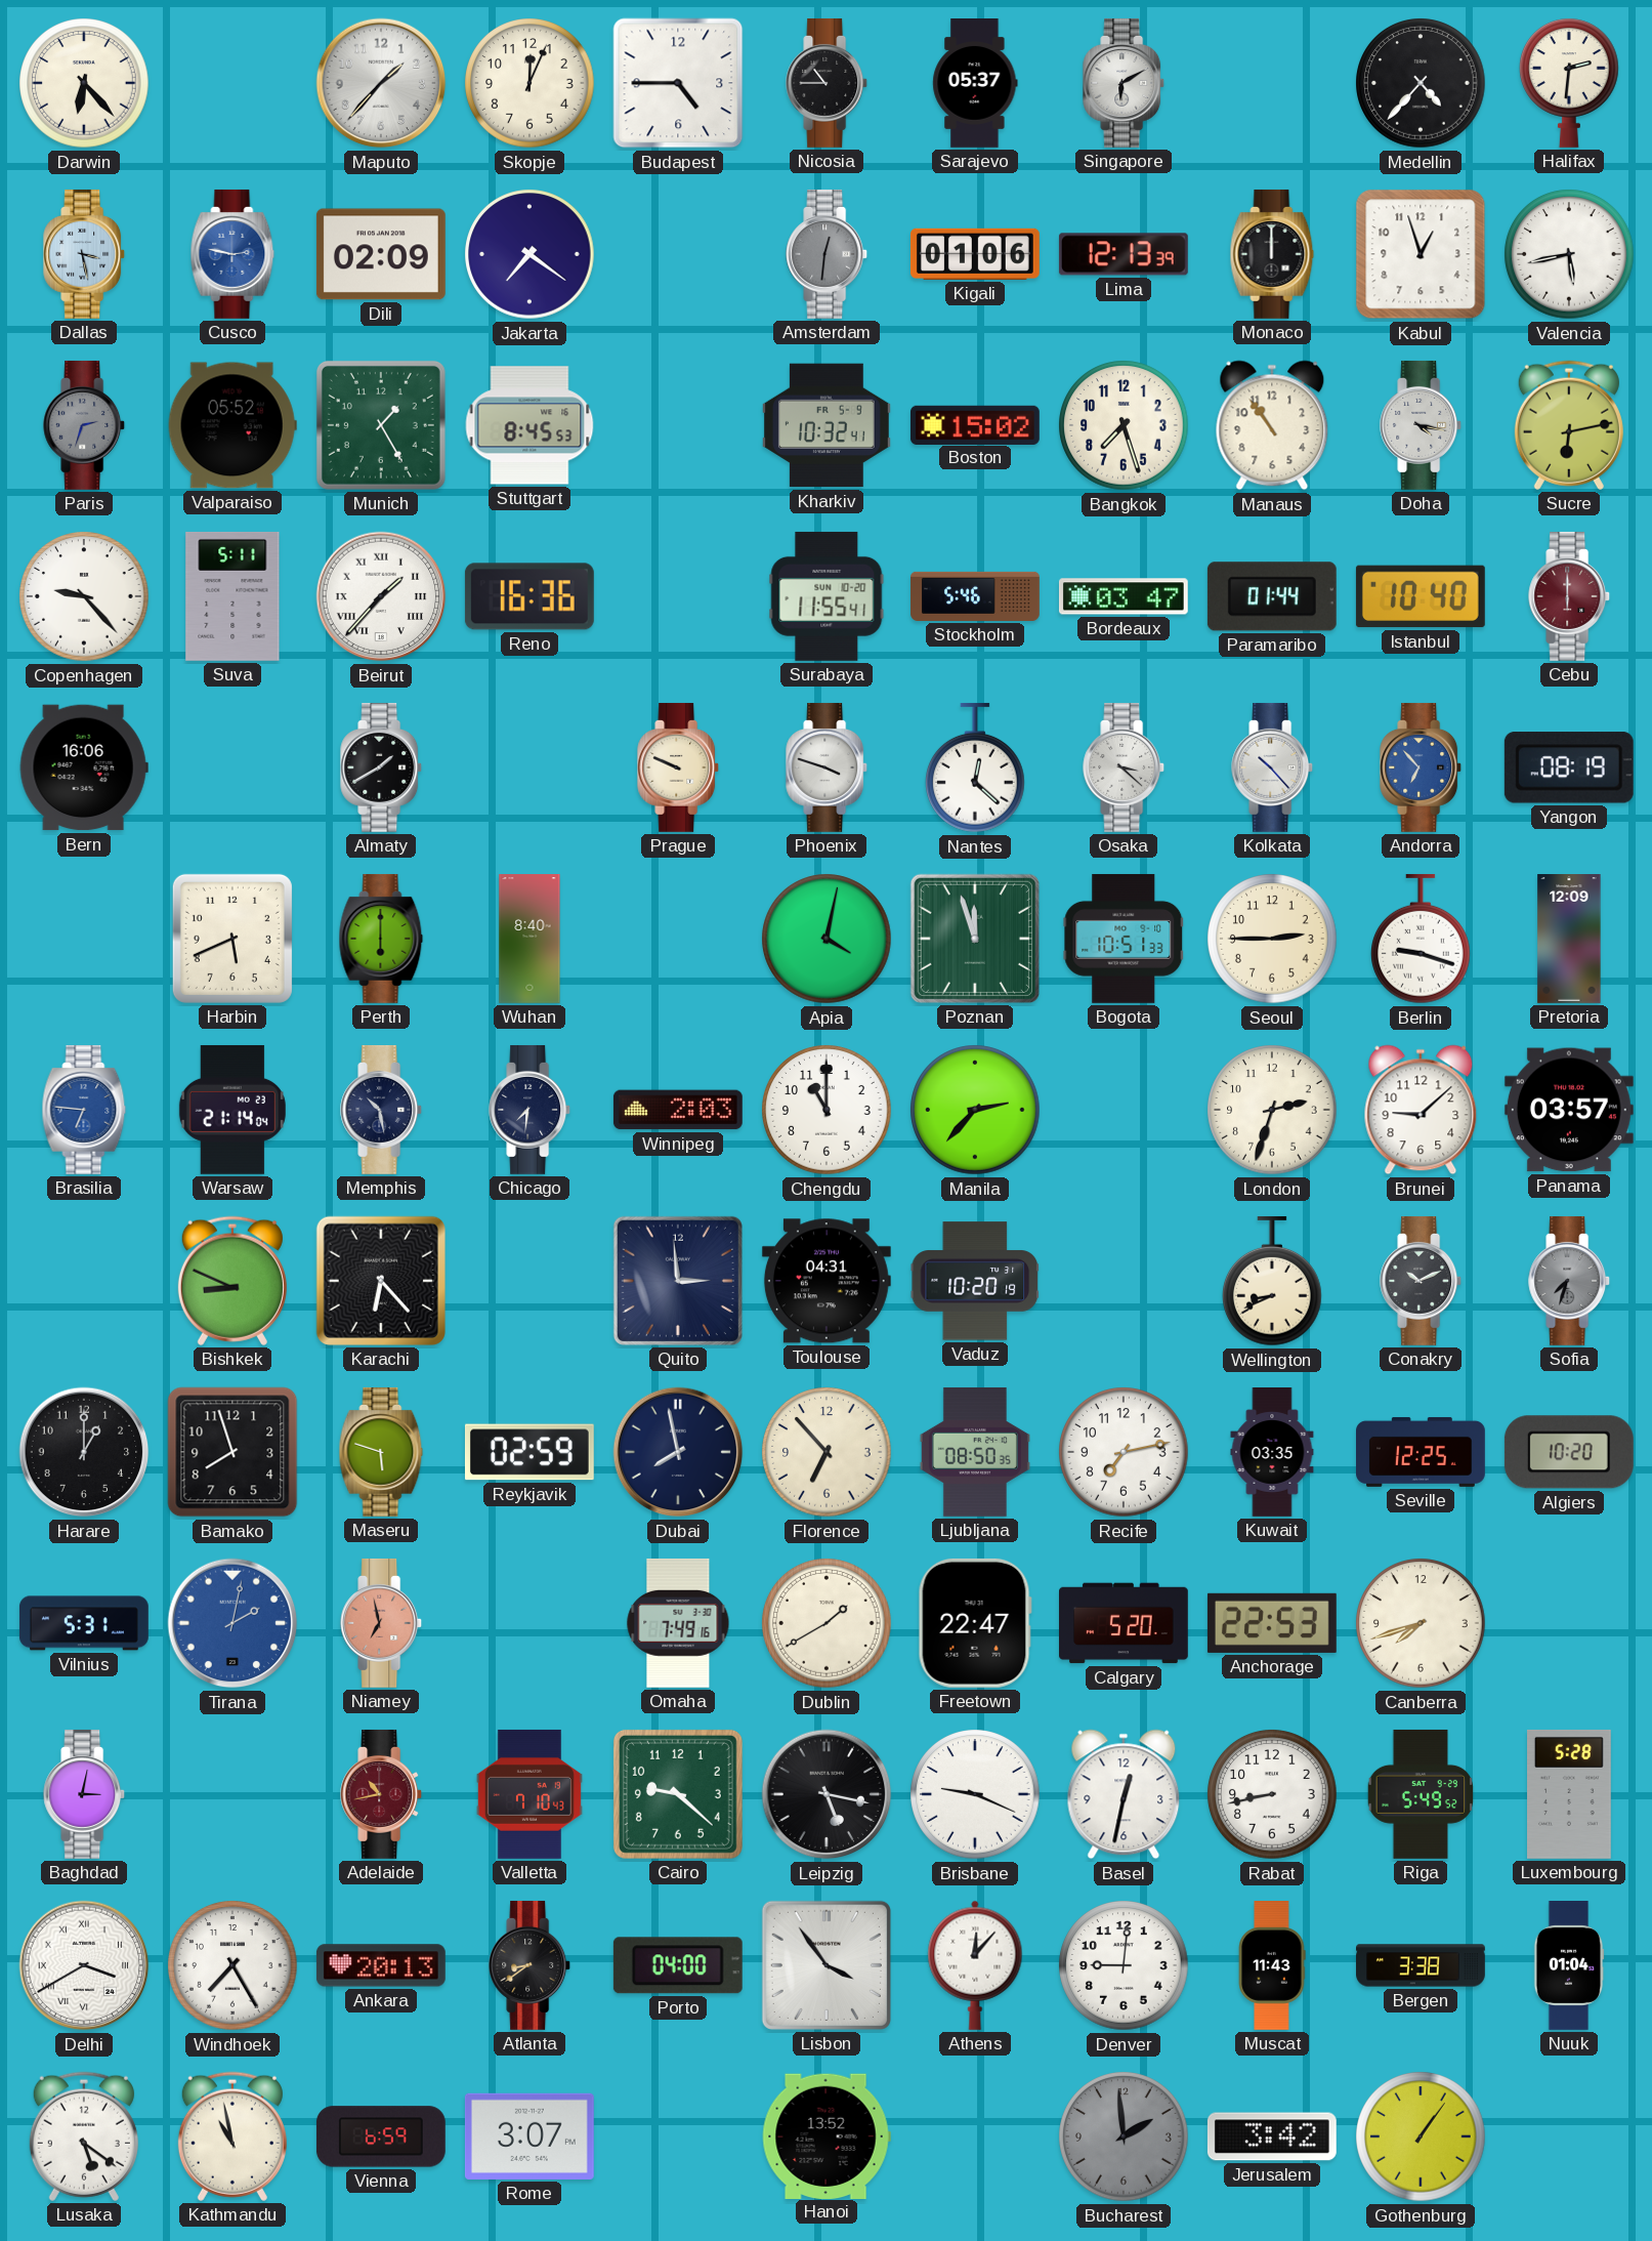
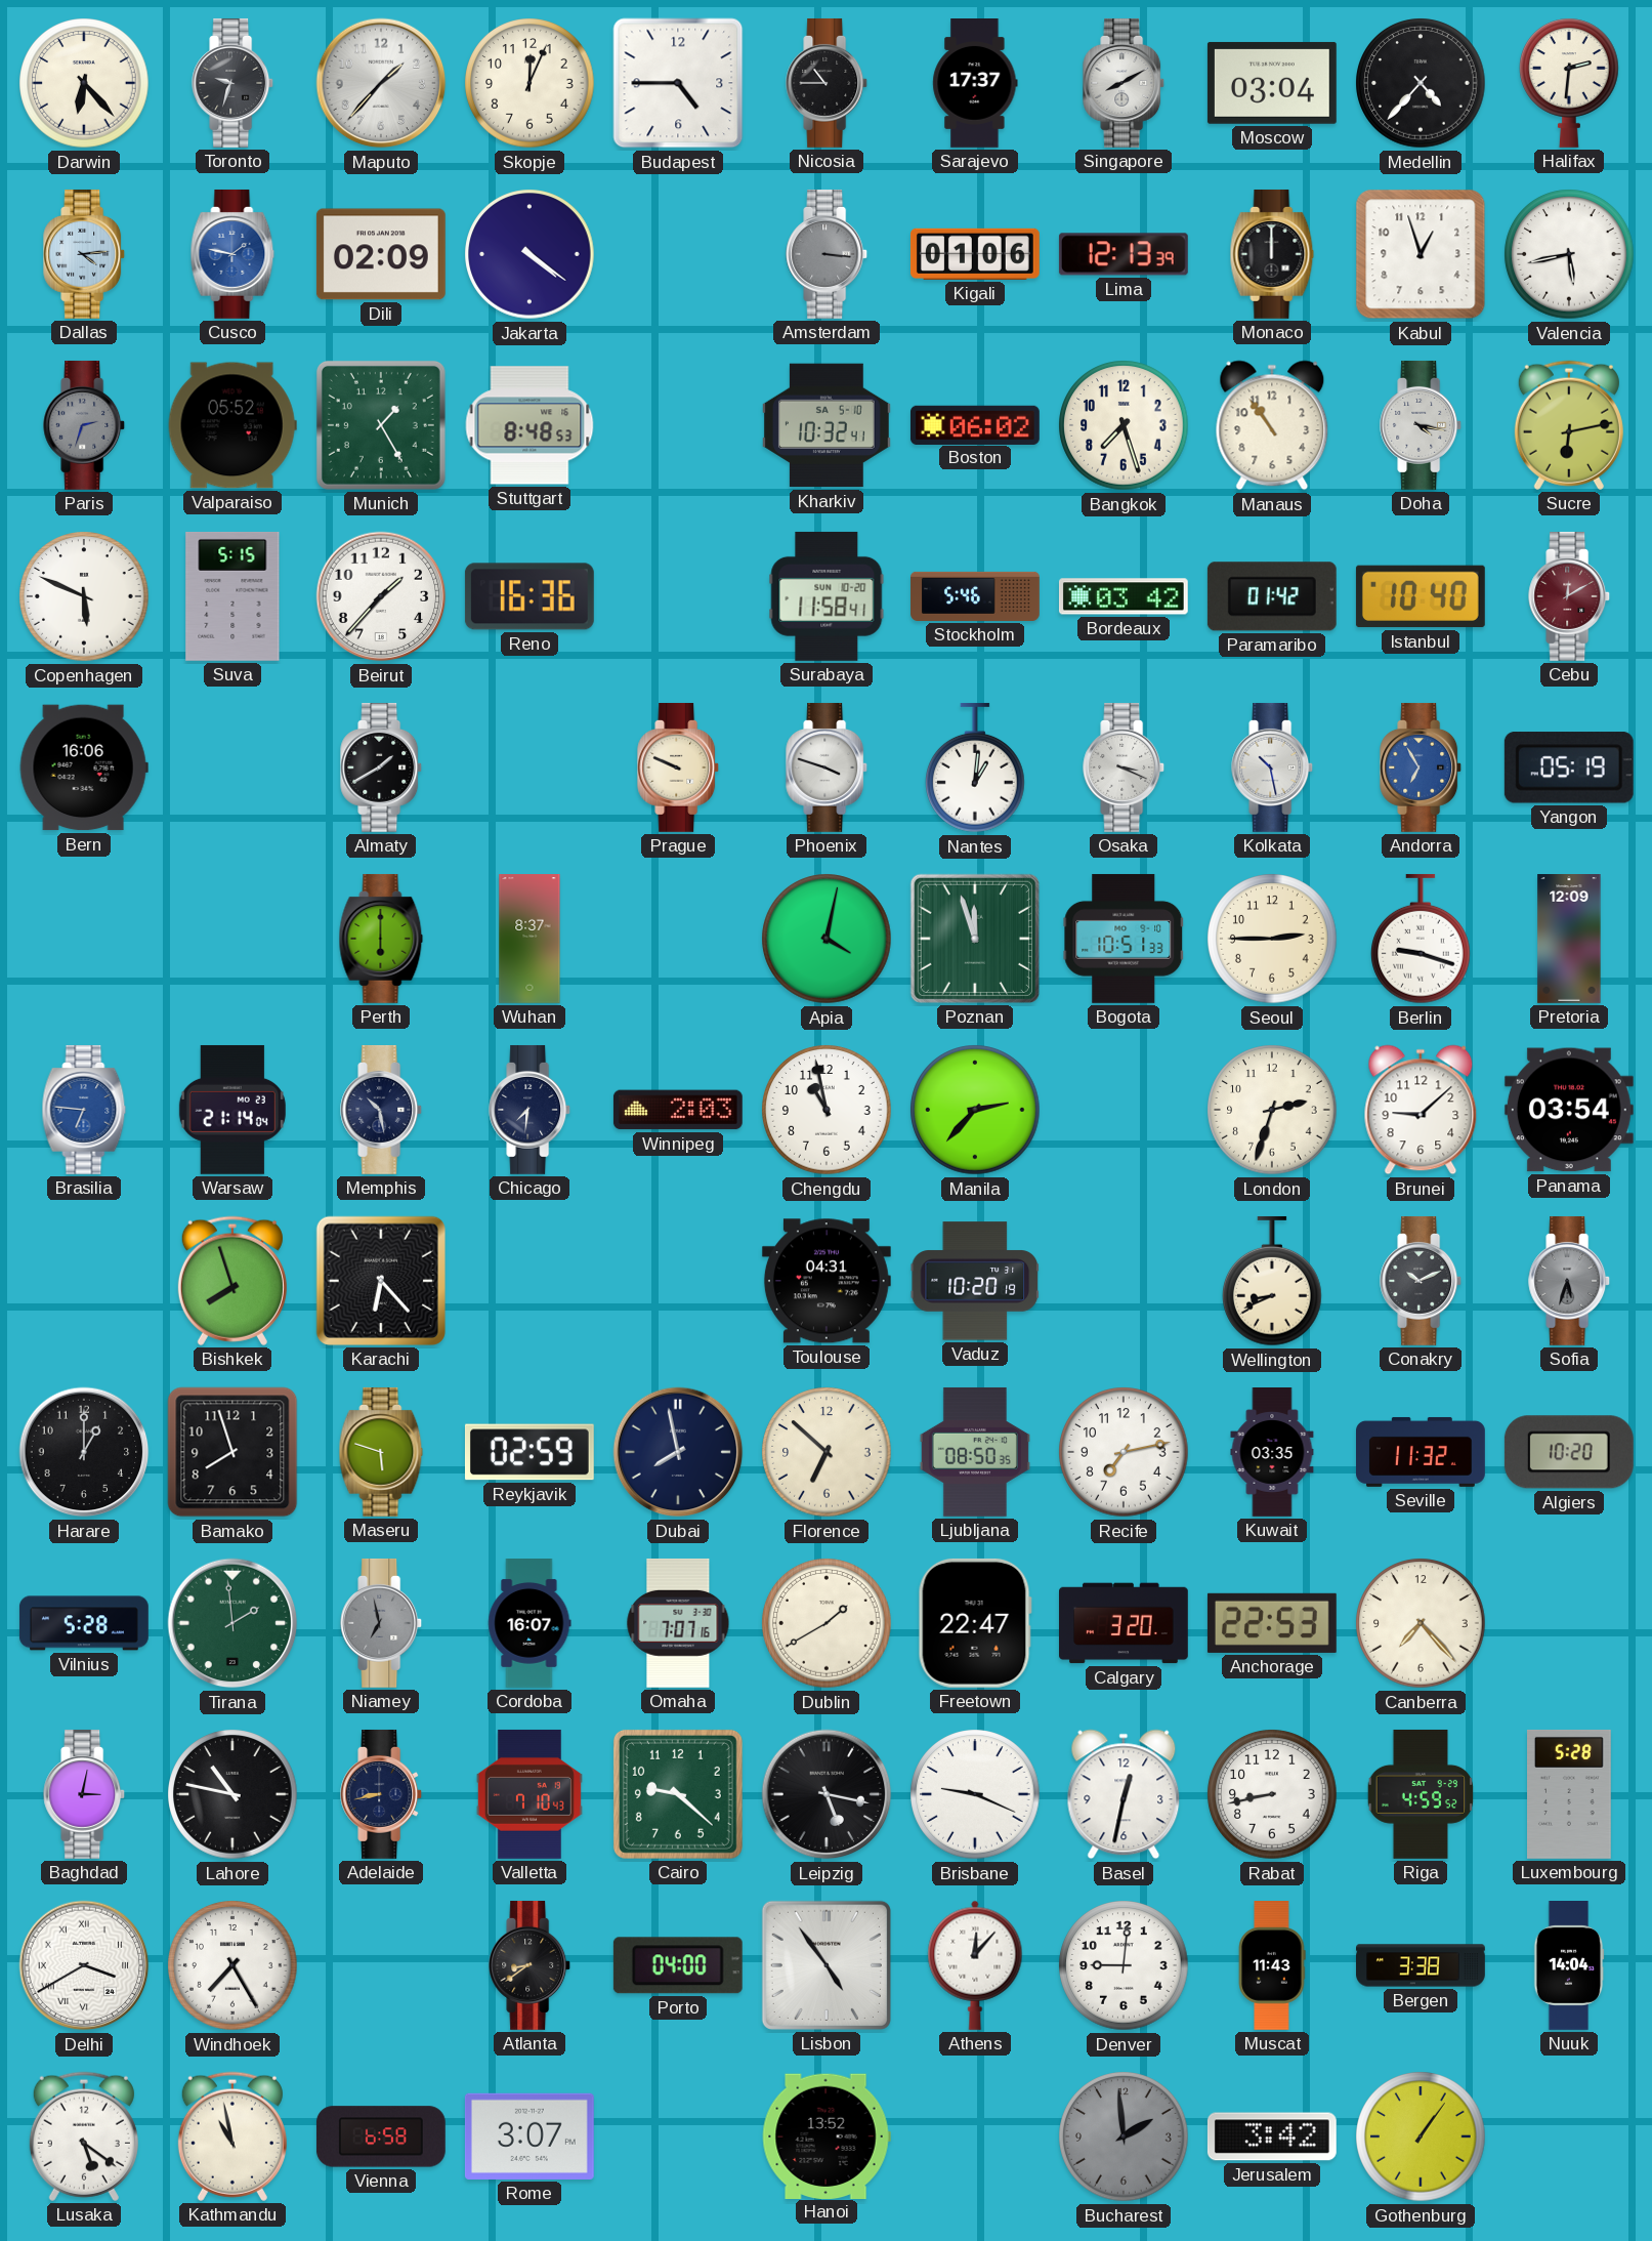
Toronto: none -> 9:33
Sarajevo: 05:37 -> 17:37
Singapore: 6:10 -> 8:10
Moscow: none -> 03:04
Dallas: 3:28 -> 4:14
Cusco: 2:47 -> 1:47
Jakarta: 7:21 -> 4:21
Amsterdam: 12:31 -> 3:16
Stuttgart: 8:45 -> 8:48
Kharkiv date: FR 5-9 -> SA 5-10
Boston: 15:02 -> 06:02
Copenhagen: 9:23 -> 5:49
Suva: 5:11 -> 5:15
Beirut numerals: Roman -> Arabic
Surabaya: 11:55 -> 11:58
Bordeaux: 03:47 -> 03:42
Paramaribo: 01:44 -> 01:42
Cebu: 6:00 -> 12:10
Nantes: 12:22 -> 1:01
Osaka: 3:22 -> 3:19
Kolkata: 10:23 -> 10:28
Andorra: 6:53 -> 6:55
Yangon: 08:19 -> 05:19
Harbin: 5:41 -> none
Wuhan: 8:40 -> 8:37
Chengdu: 11:00 -> 10:58
Panama: 03:57 -> 03:54
Bishkek: 8:49 -> 7:57
Quito: 2:59 -> none
Sofia: 7:33 -> 5:33
Florence: 6:53 -> 6:52
Seville: 12:25 -> 11:32
Vilnius: 5:31 -> 5:28
Tirana: 2:02 -> 1:59
Tirana dial: blue -> green
Niamey dial: salmon -> grey
Cordoba: none -> 16:07
Omaha: 7:49 -> 7:07
Calgary: 5:20 -> 3:20
Canberra: 7:42 -> 7:23
Lahore: none -> 10:47
Adelaide: 10:43 -> 8:43
Adelaide dial: burgundy -> navy
Riga: 5:49 -> 4:59
Ankara: 20:13 -> none
Lisbon: 3:54 -> 4:54
Nuuk: 01:04 -> 14:04
Vienna: 6:59 -> 6:58
